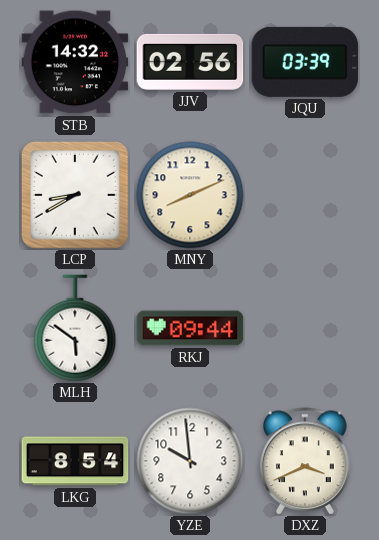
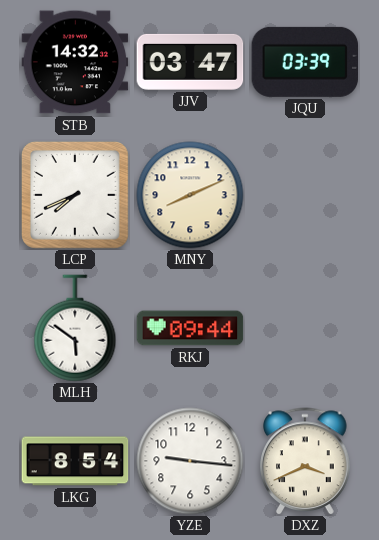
JJV: 02:56 -> 03:47
LCP: 8:40 -> 7:41
YZE: 9:59 -> 9:16
